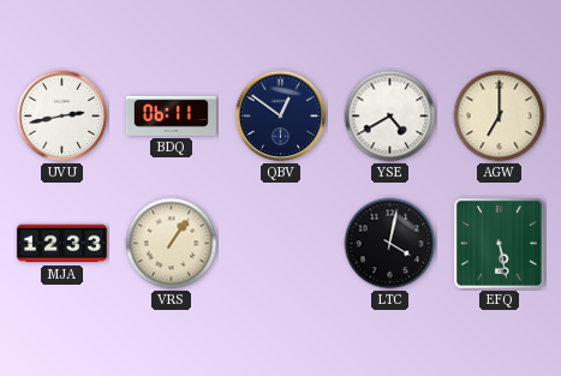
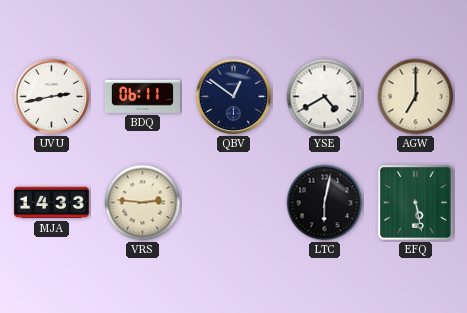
MJA: 12:33 -> 14:33
VRS: 1:06 -> 2:46
LTC: 4:02 -> 6:02
